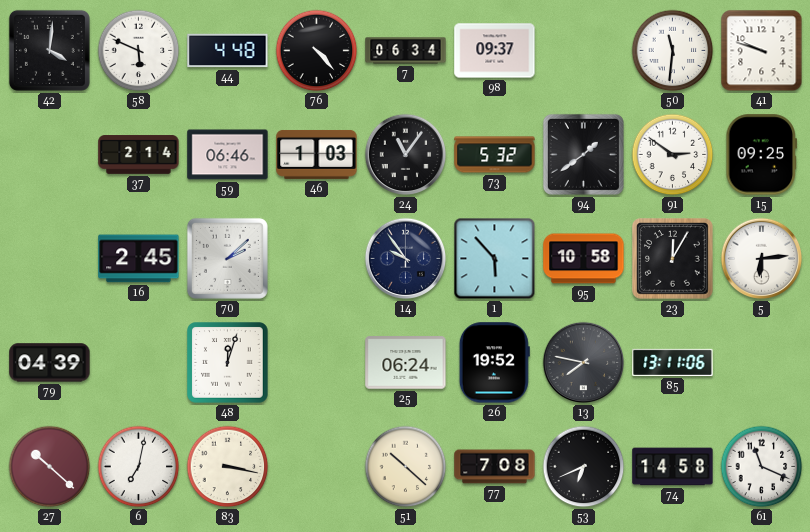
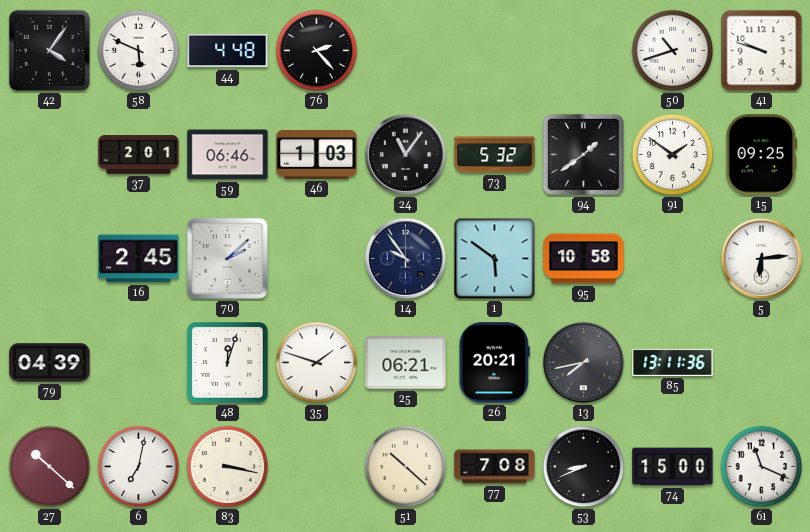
42: 4:01 -> 4:06
76: 4:23 -> 2:23
7: 06:34 -> none
98: 09:37 -> none
50: 11:31 -> 10:42
37: 2:14 -> 2:01
91: 2:51 -> 1:51
1: 5:53 -> 5:51
23: 12:05 -> none
35: none -> 1:48
25: 06:24 -> 06:21
26: 19:52 -> 20:21
13: 7:47 -> 7:43
85: 13:11:06 -> 13:11:36
53: 6:41 -> 8:41
74: 14:58 -> 15:00
